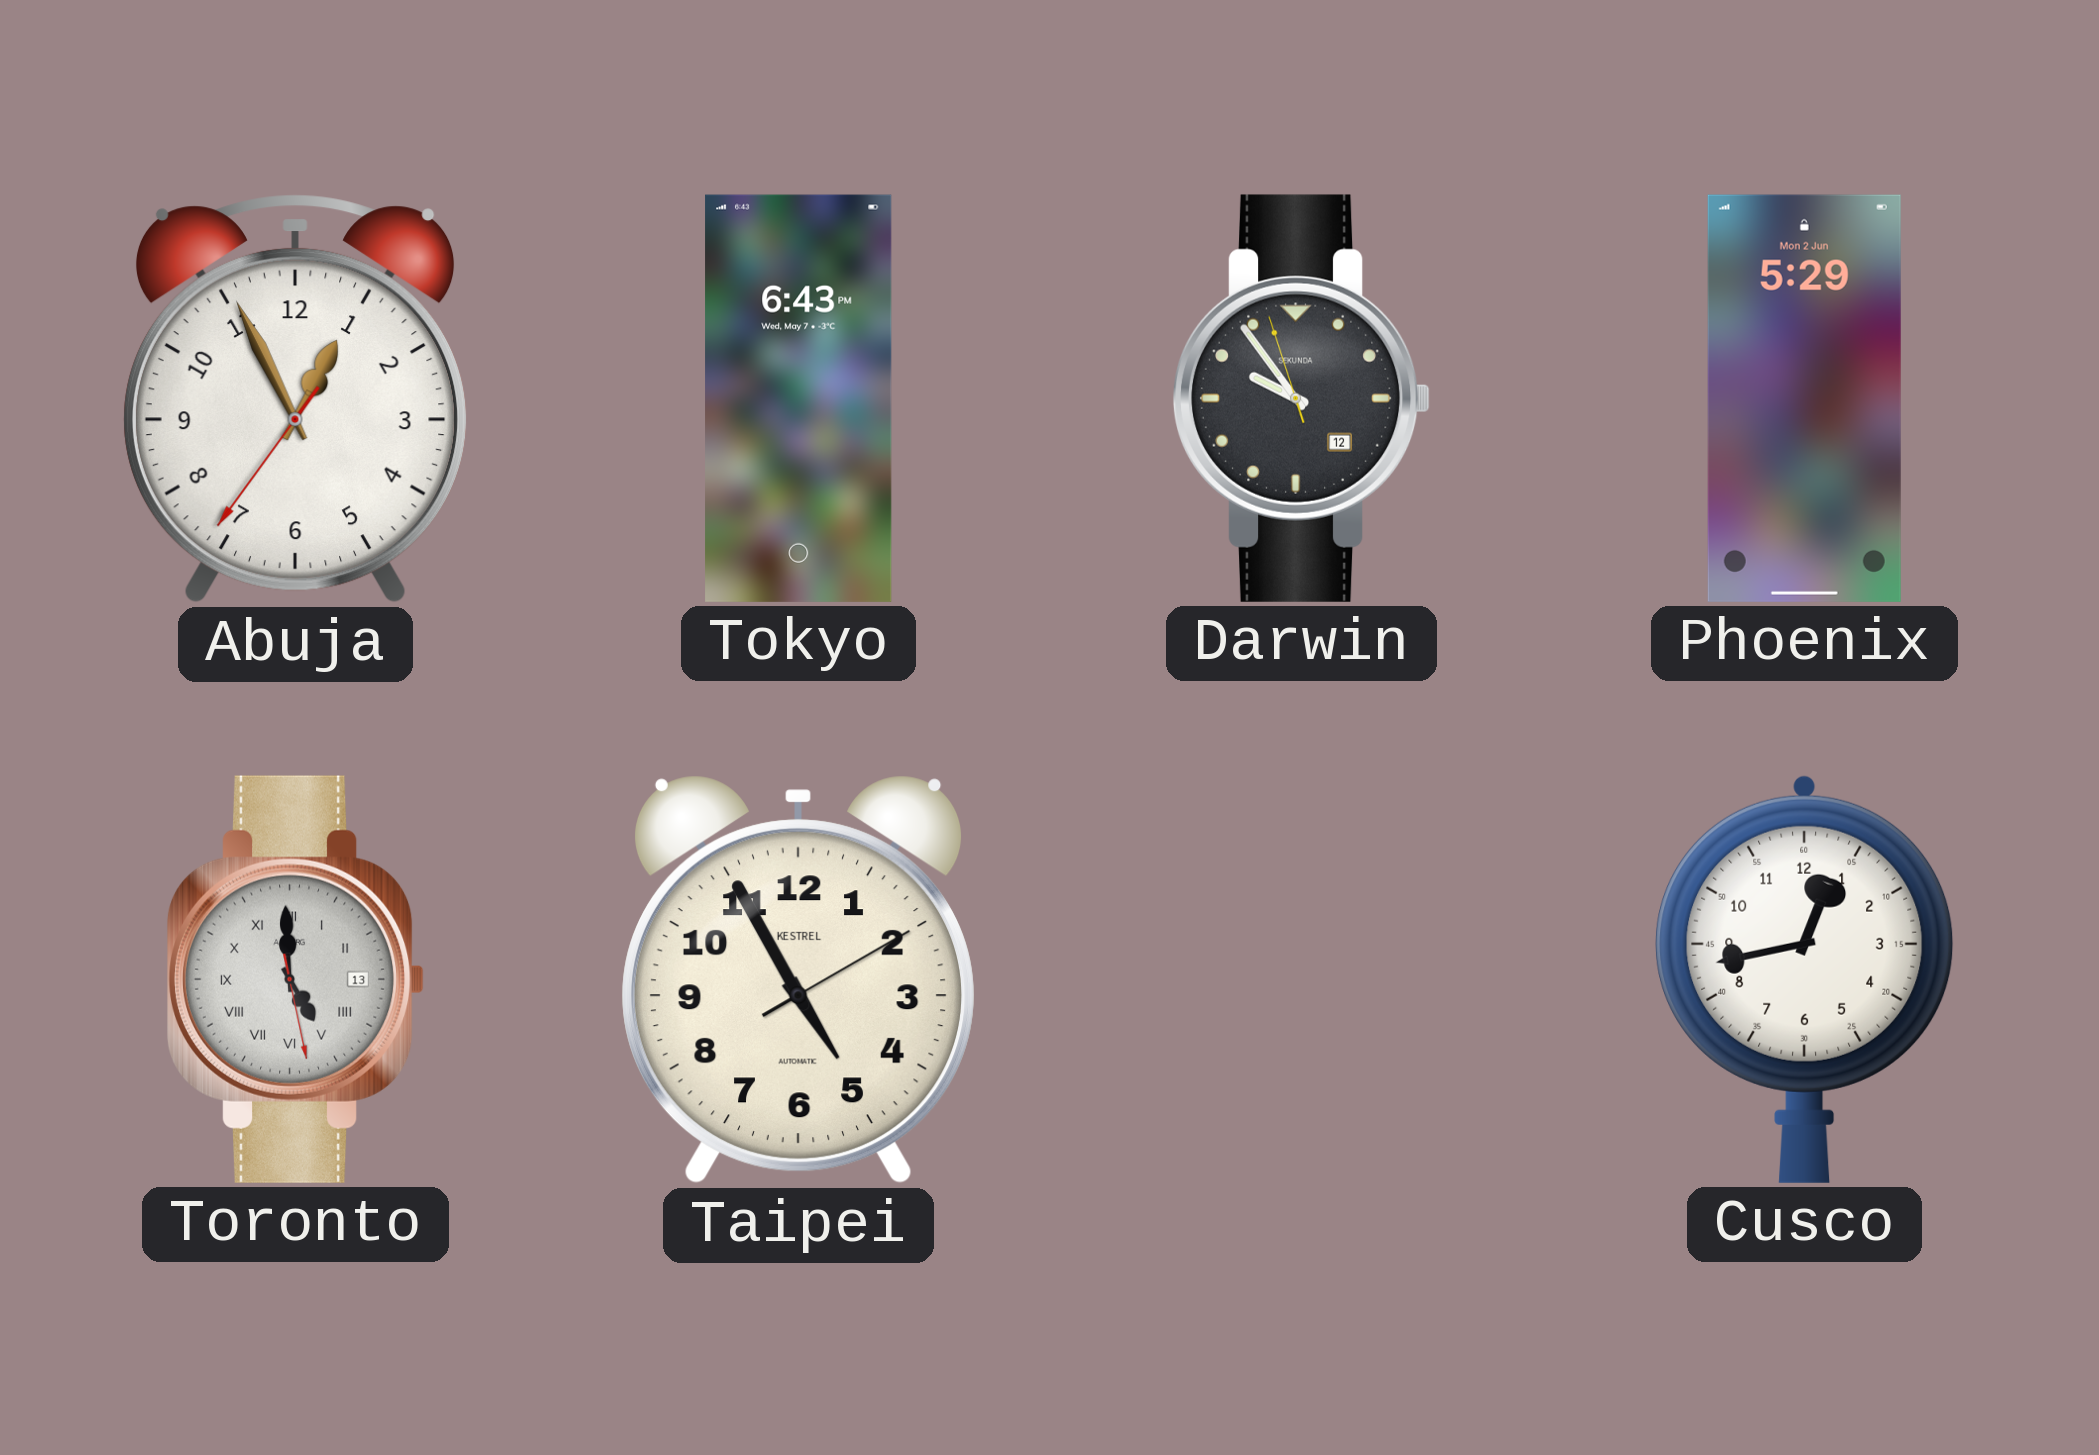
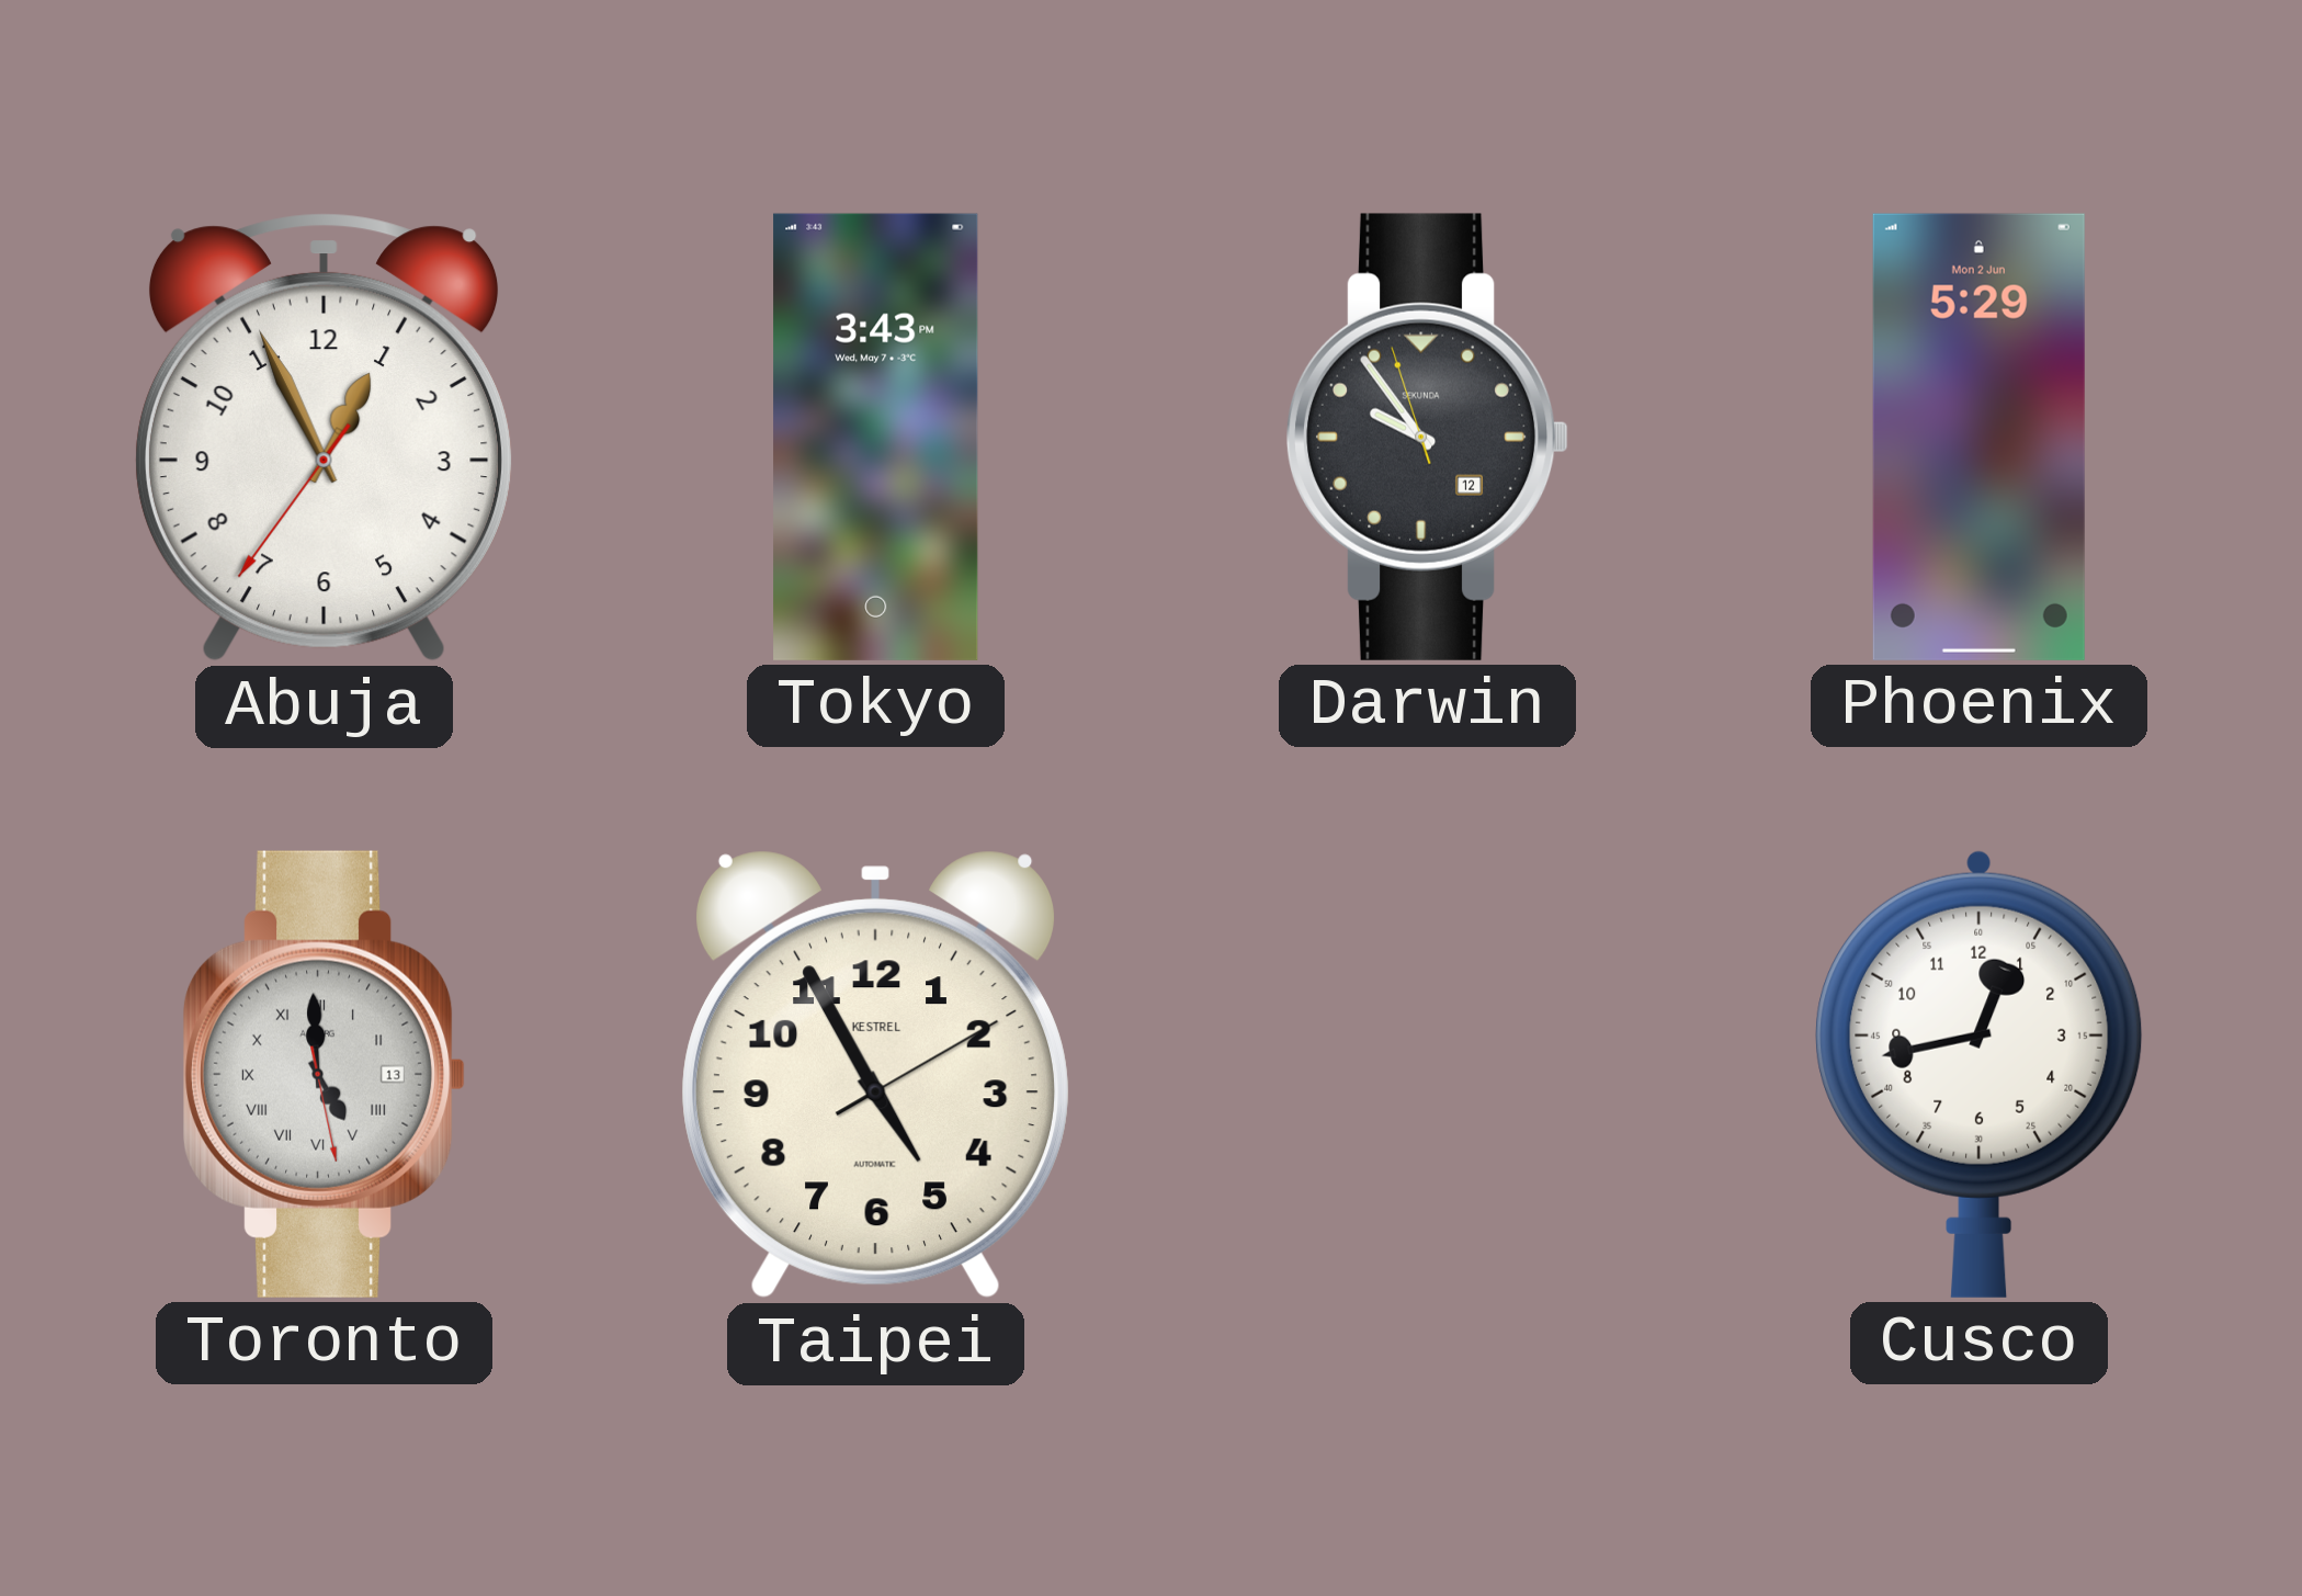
Tokyo: 6:43 -> 3:43
